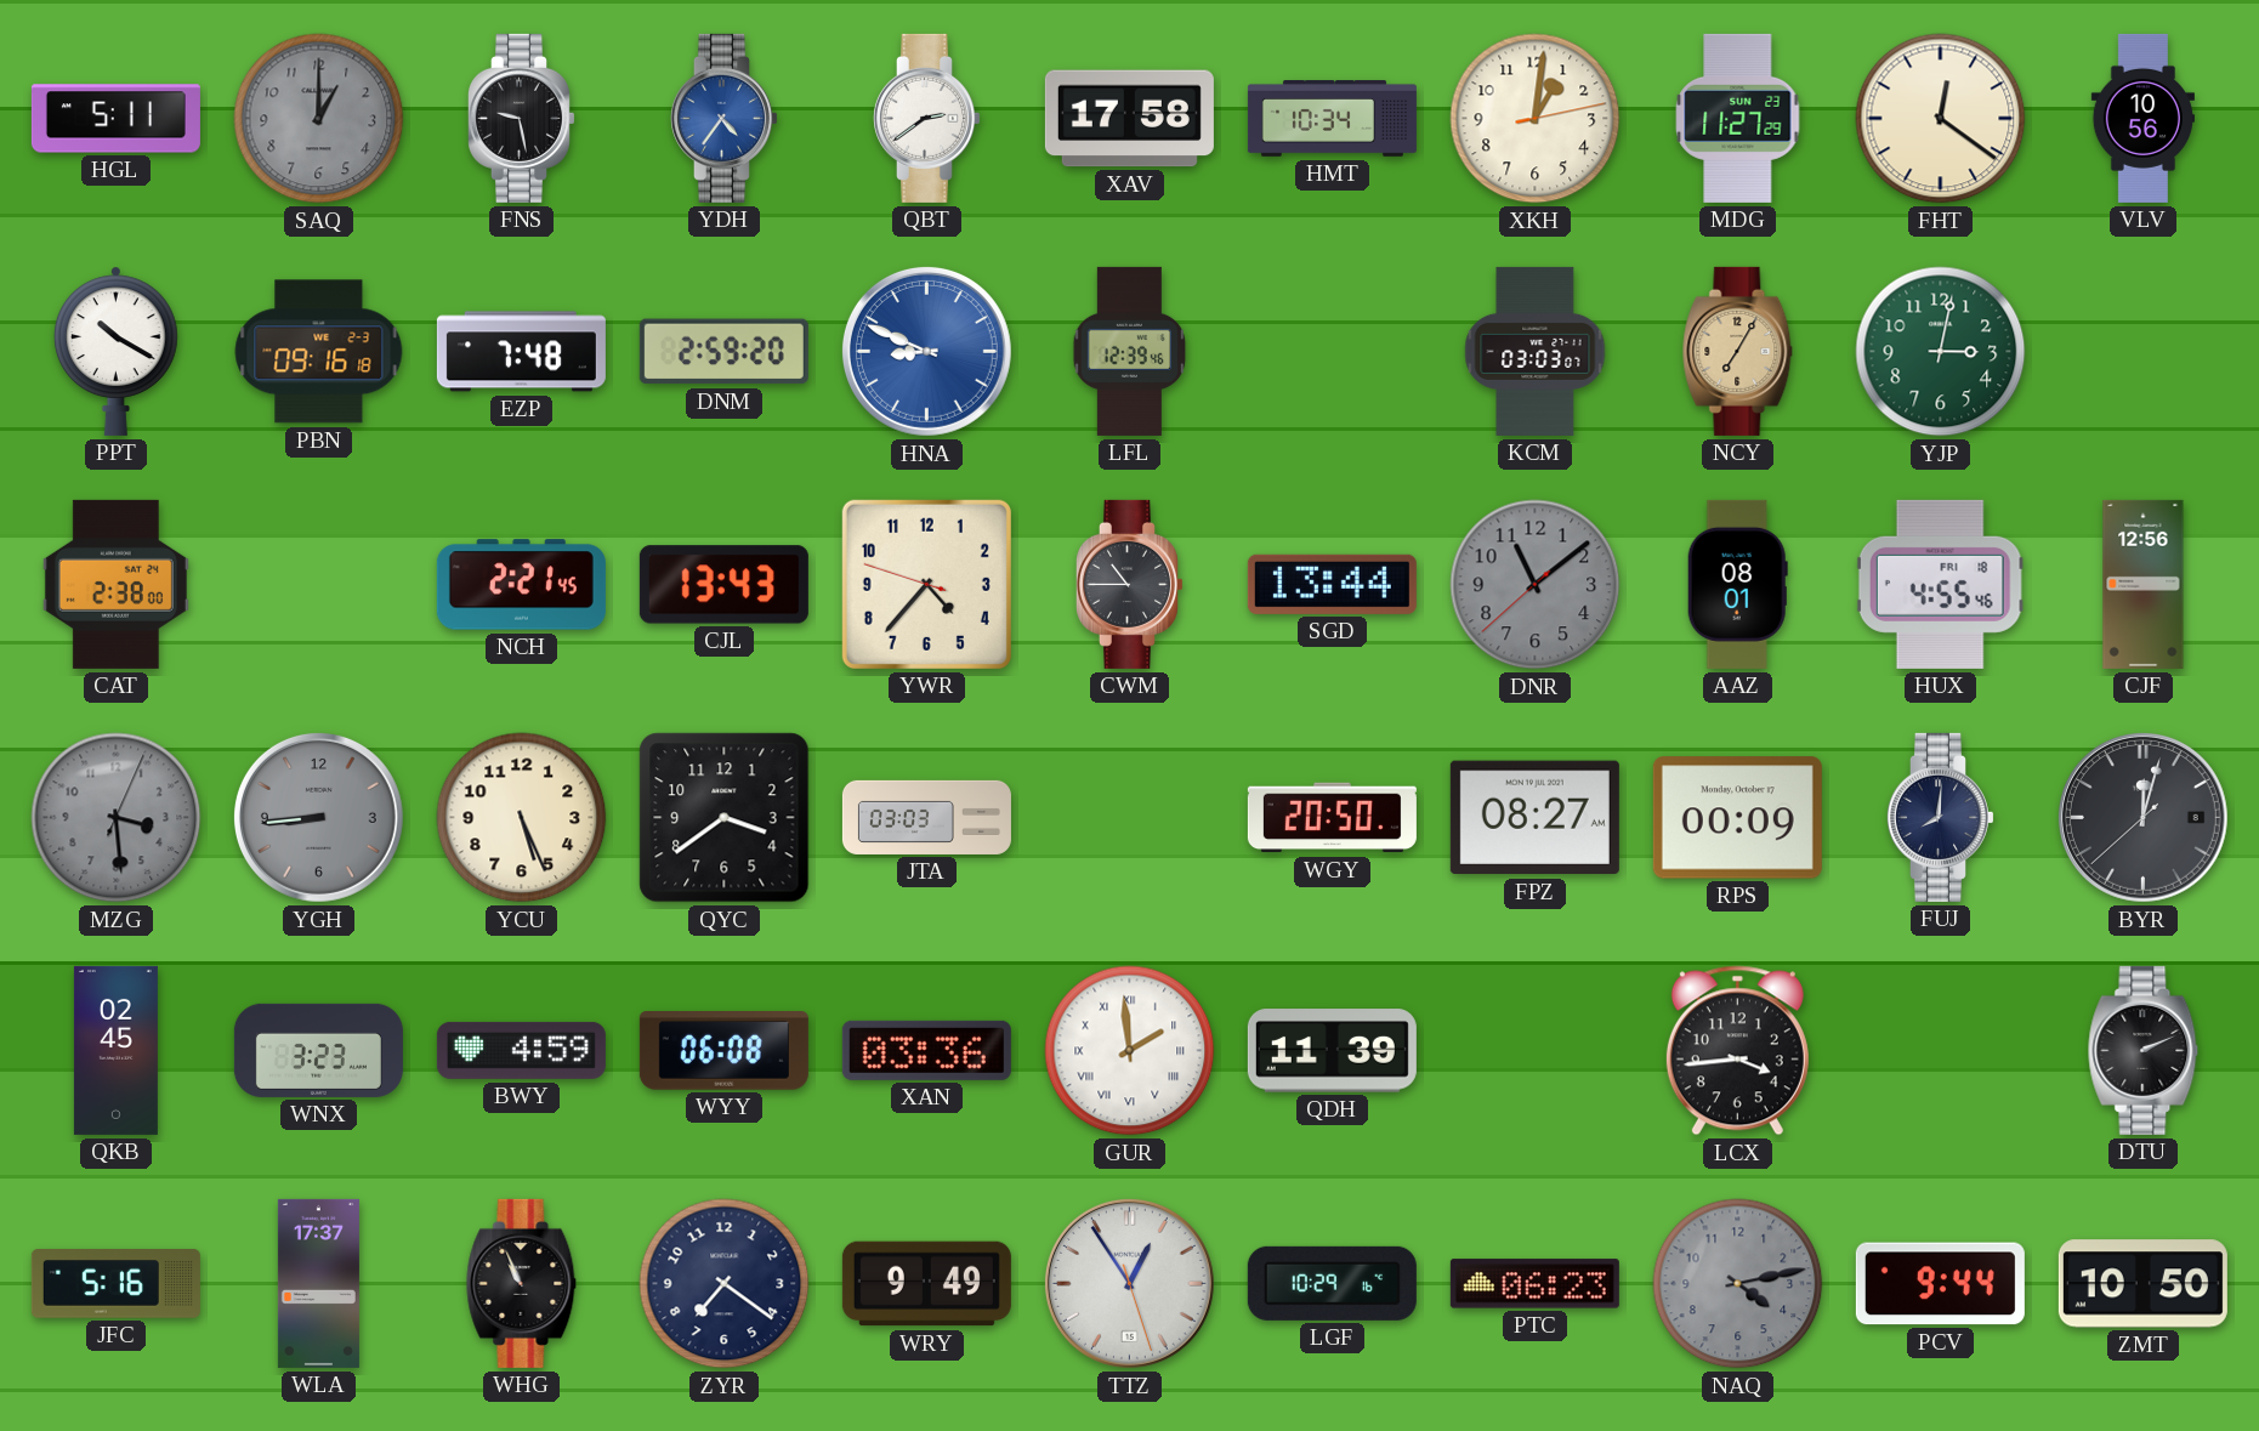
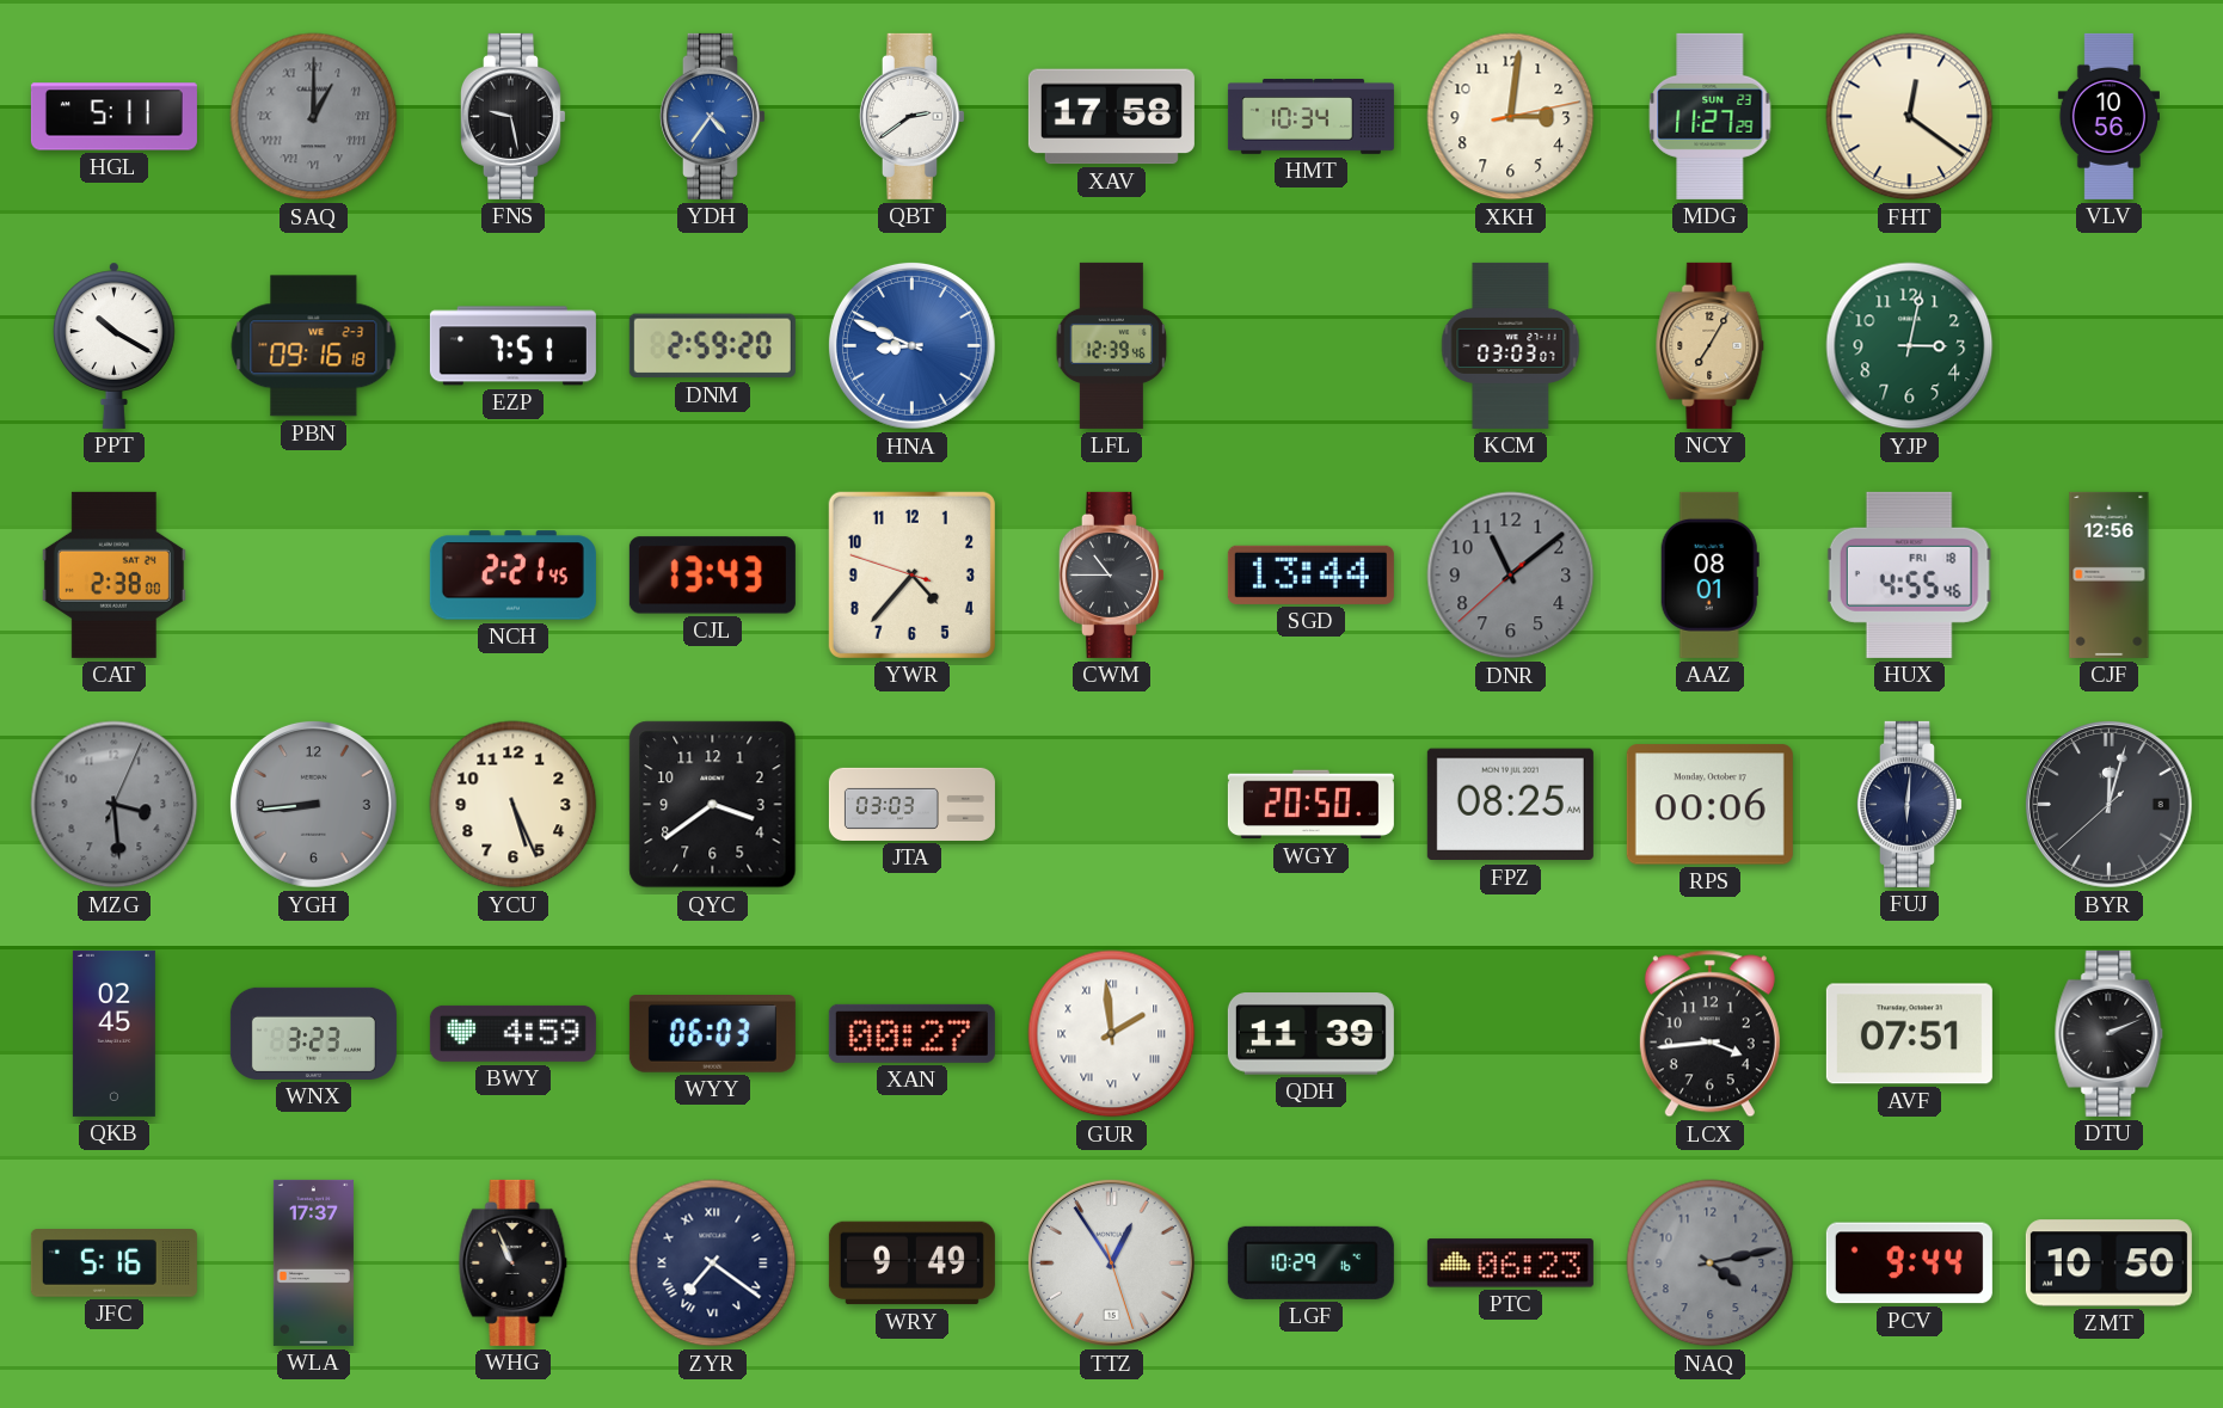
SAQ numerals: Arabic -> Roman
XKH: 1:01 -> 3:01
EZP: 7:48 -> 7:51
FPZ: 08:27 -> 08:25
RPS: 00:09 -> 00:06
FUJ: 8:01 -> 6:01
WYY: 06:08 -> 06:03
XAN: 03:36 -> 00:27
AVF: none -> 07:51
ZYR numerals: Arabic -> Roman
